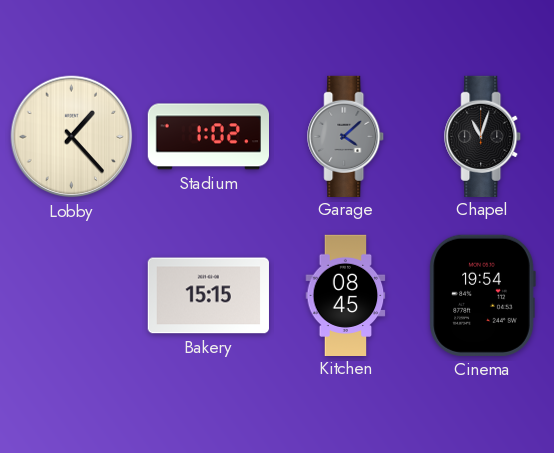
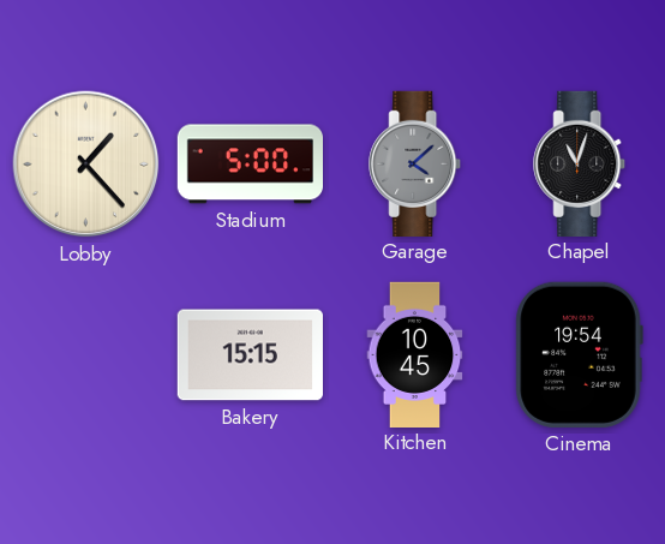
Stadium: 1:02 -> 5:00
Kitchen: 08:45 -> 10:45
